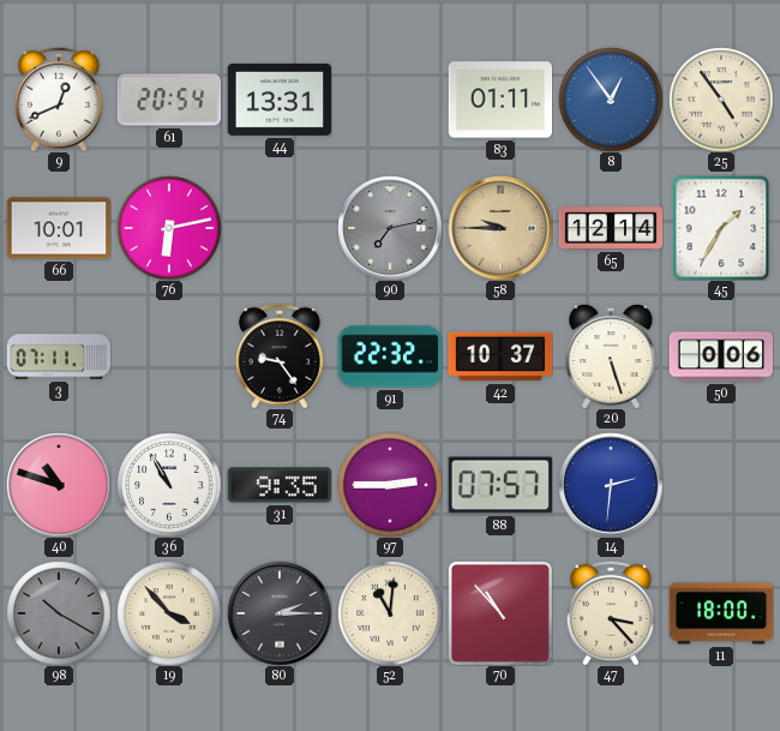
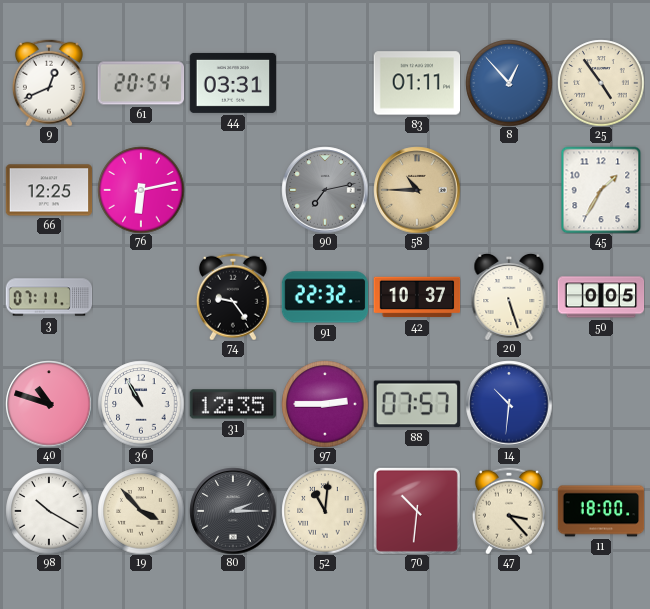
44: 13:31 -> 03:31
8: 12:54 -> 12:53
66: 10:01 -> 12:25
58: 9:45 -> 10:45
65: 12:14 -> none
50: 0:06 -> 0:05
31: 9:35 -> 12:35
14: 2:31 -> 10:31
98 dial: grey -> white
70: 10:53 -> 10:31
